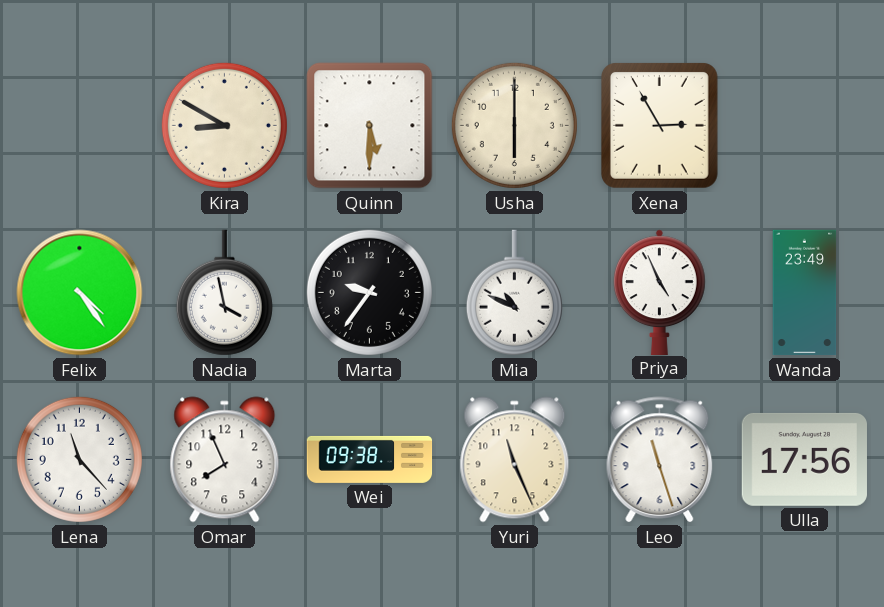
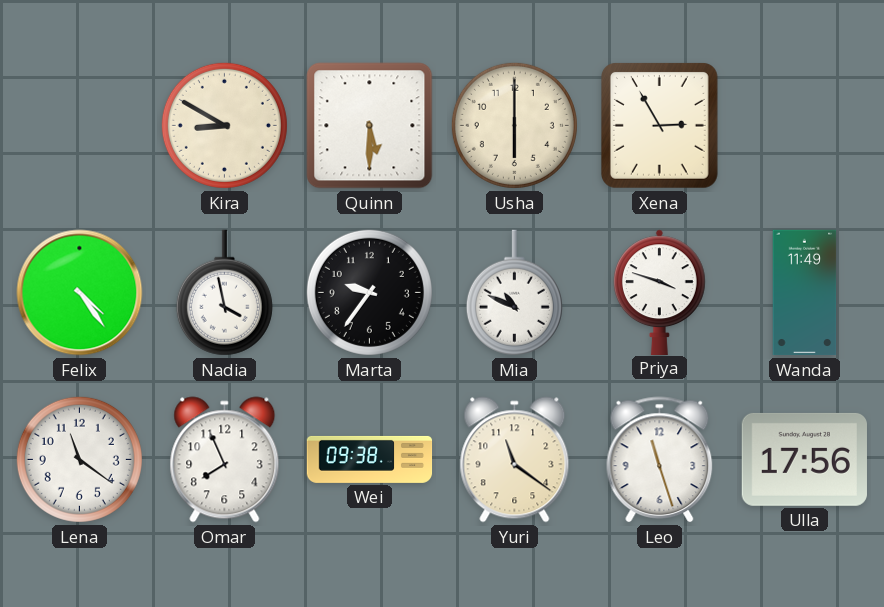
Priya: 4:56 -> 3:48
Wanda: 23:49 -> 11:49
Lena: 11:23 -> 11:21
Yuri: 11:26 -> 11:21
